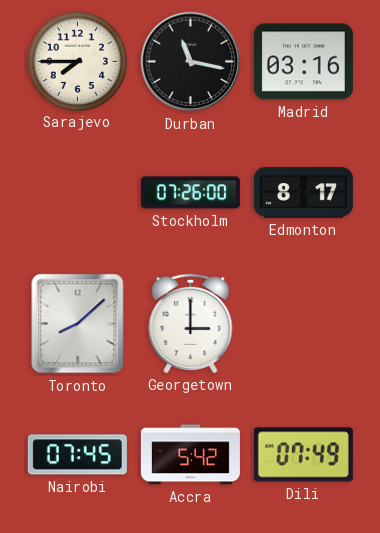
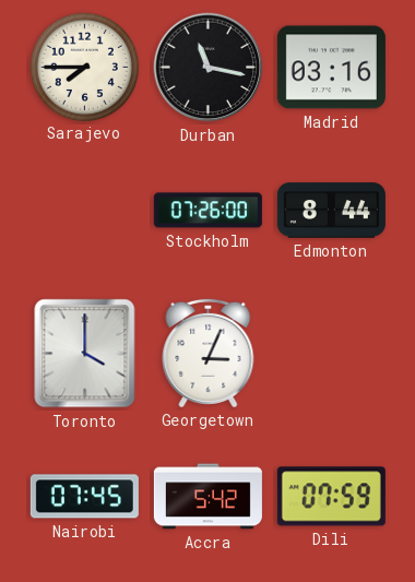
Edmonton: 8:17 -> 8:44
Toronto: 8:08 -> 4:00
Georgetown: 3:00 -> 3:04
Dili: 07:49 -> 07:59
